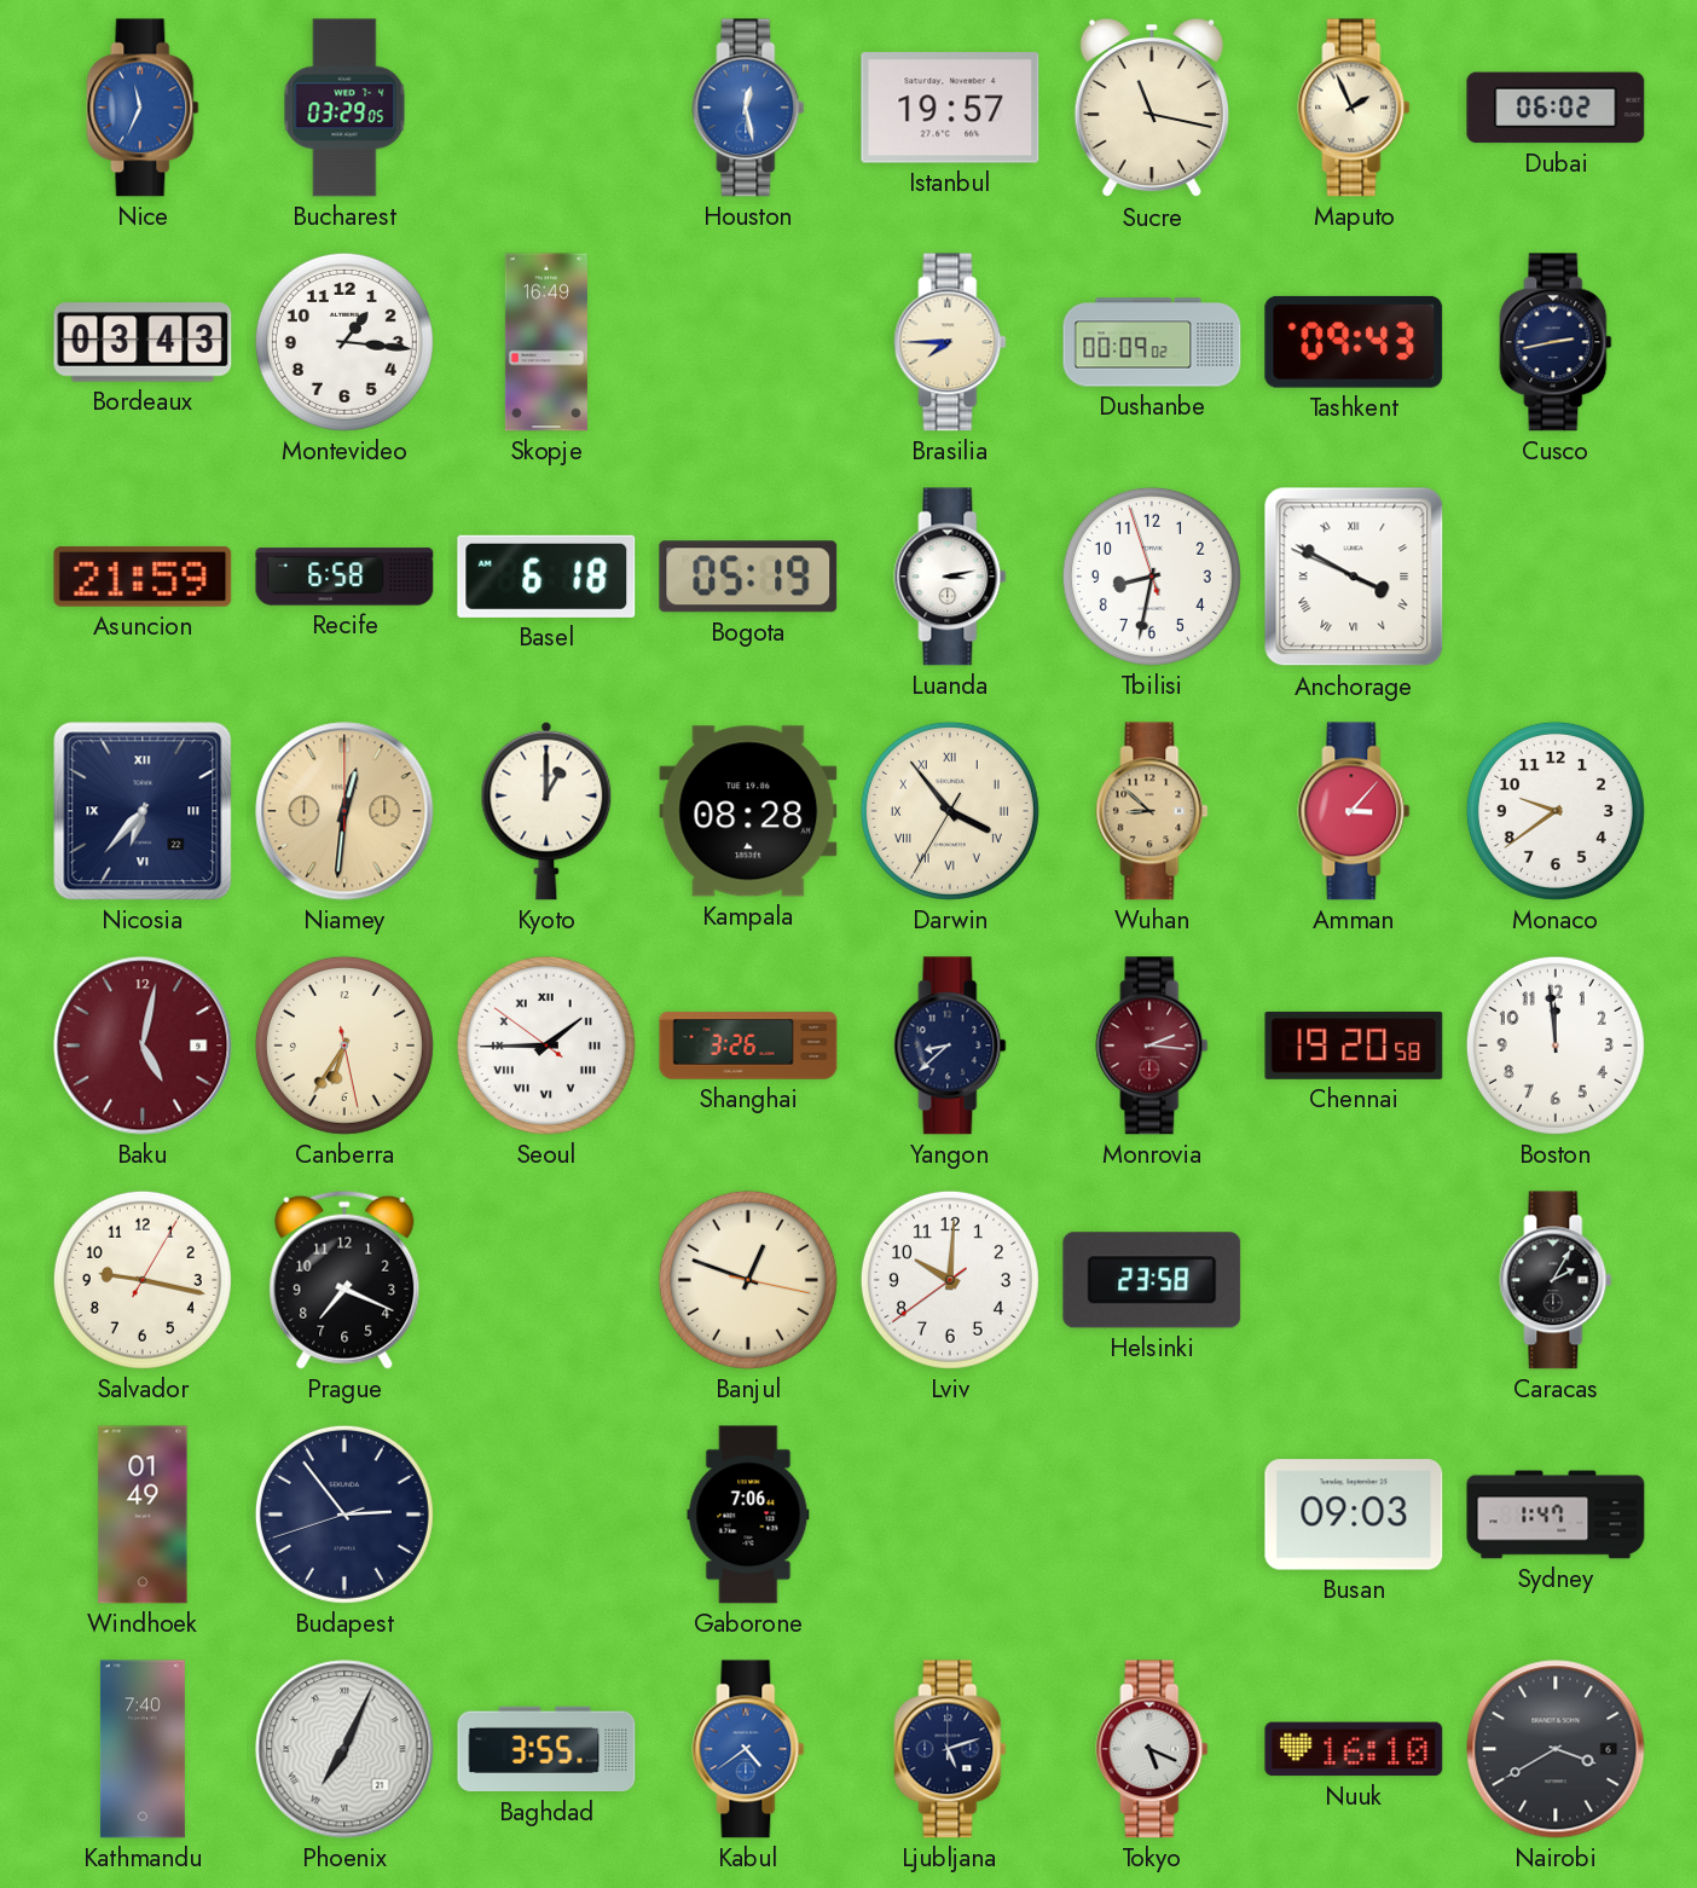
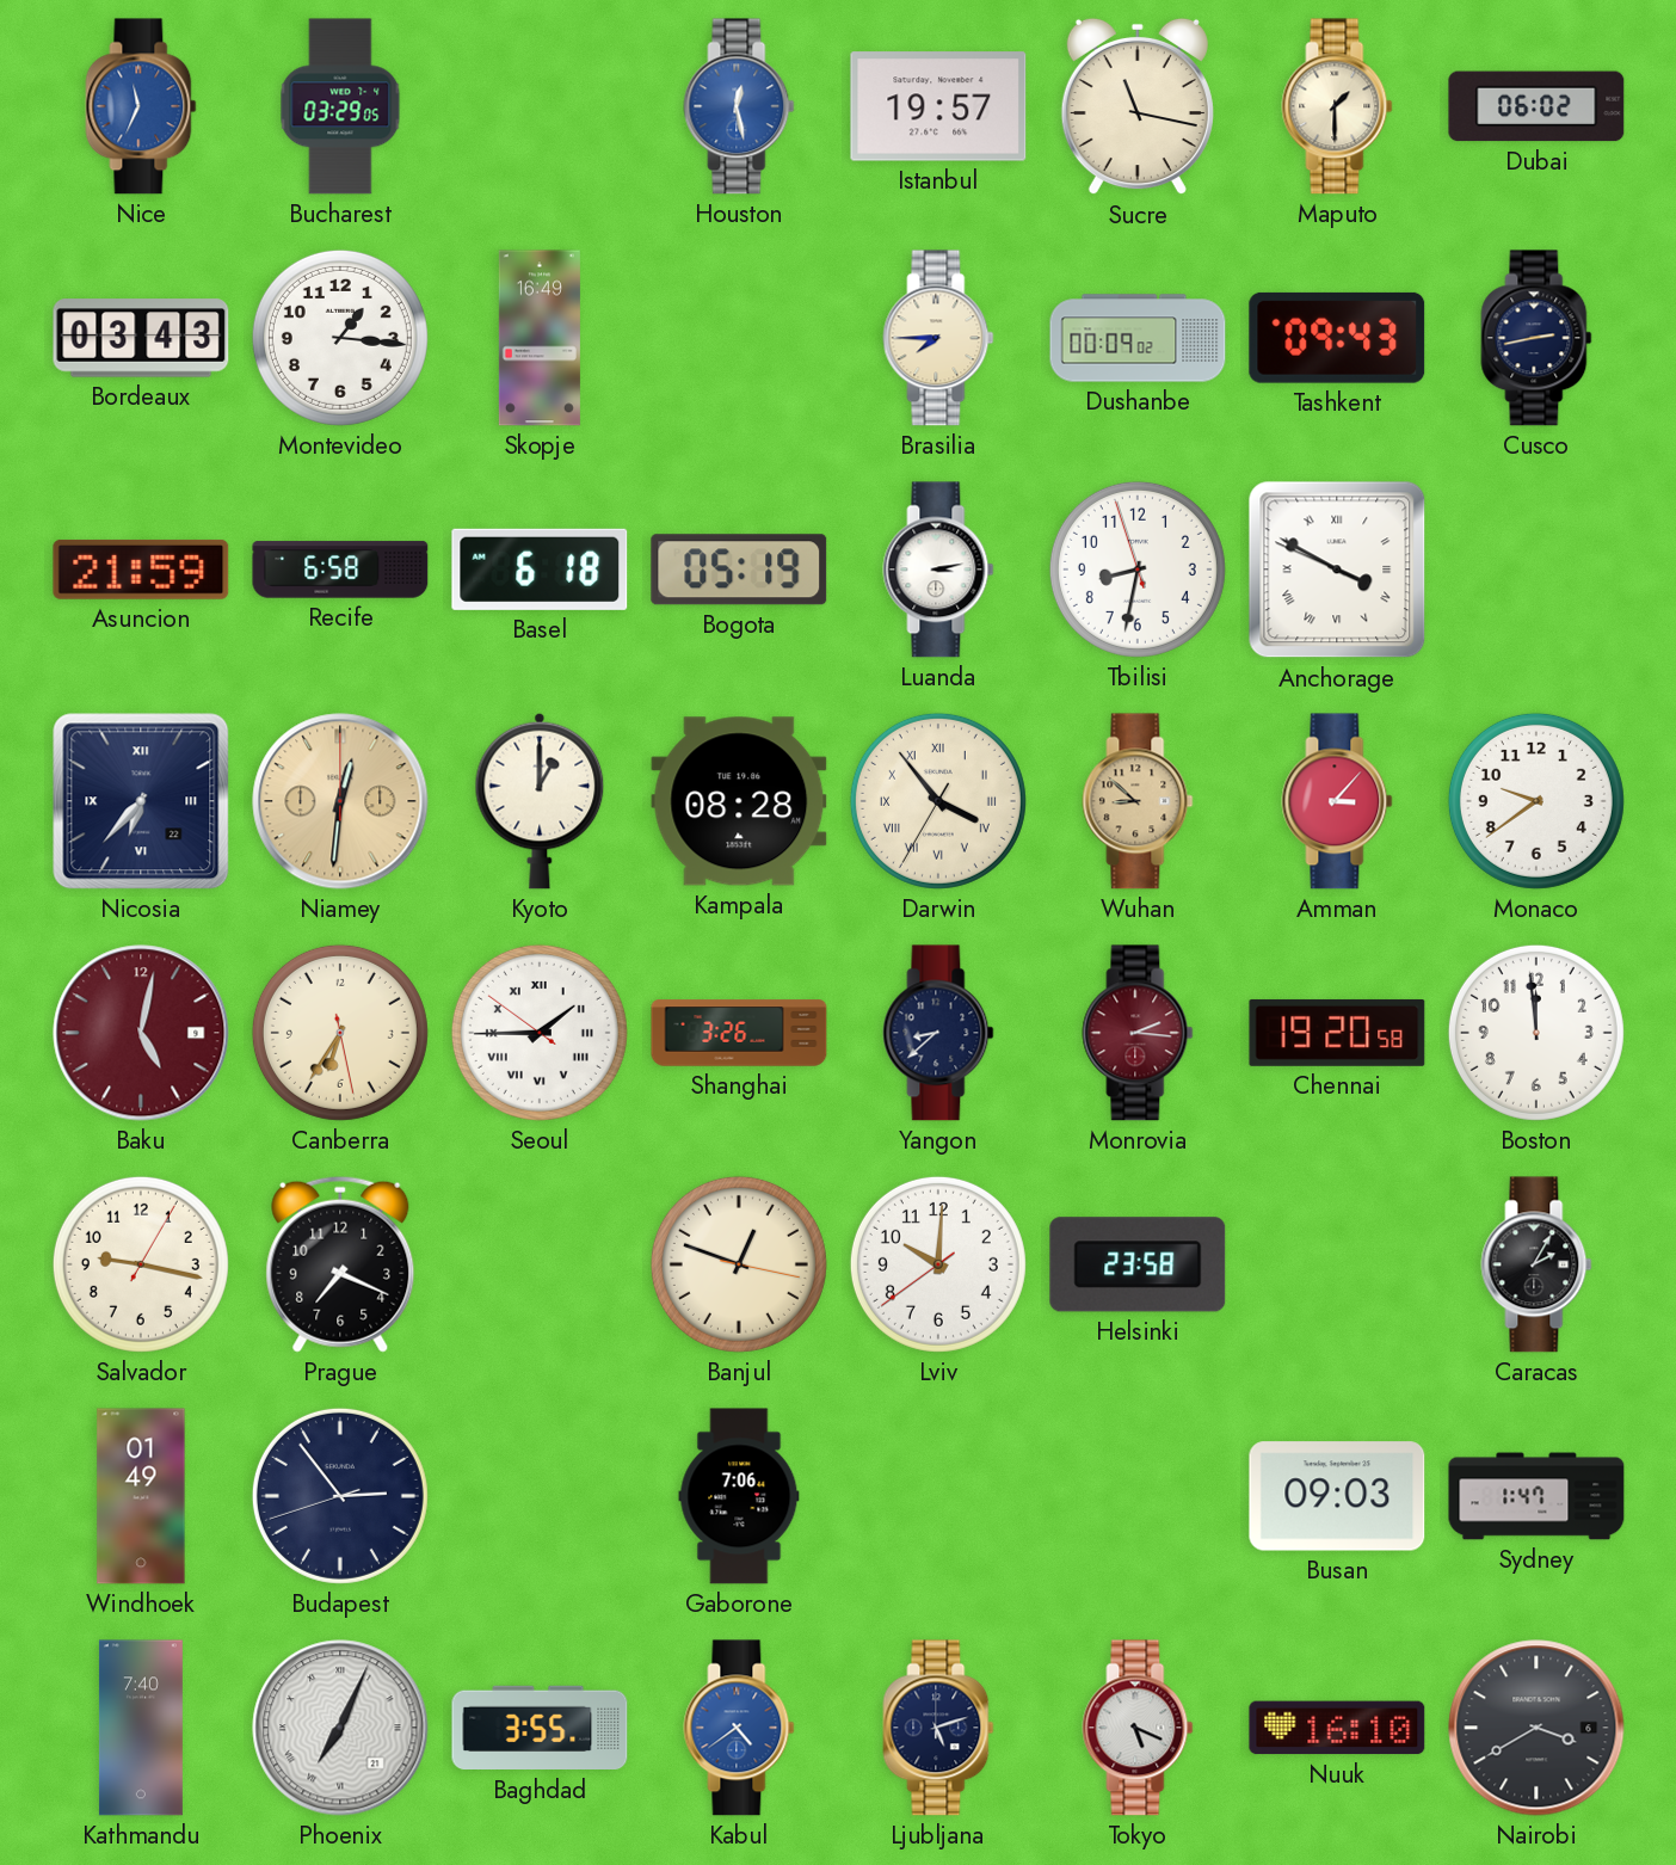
Maputo: 1:56 -> 1:30
